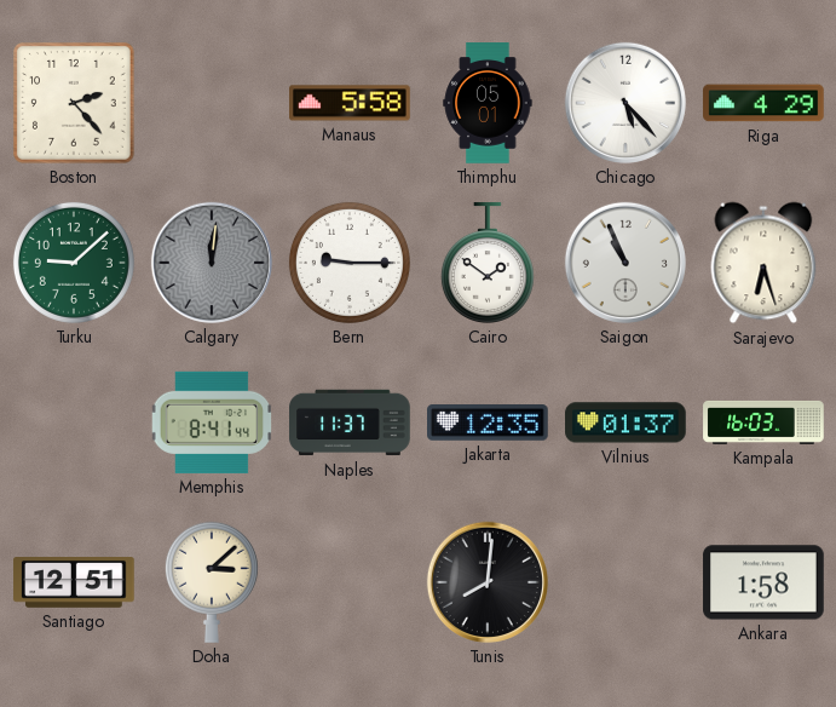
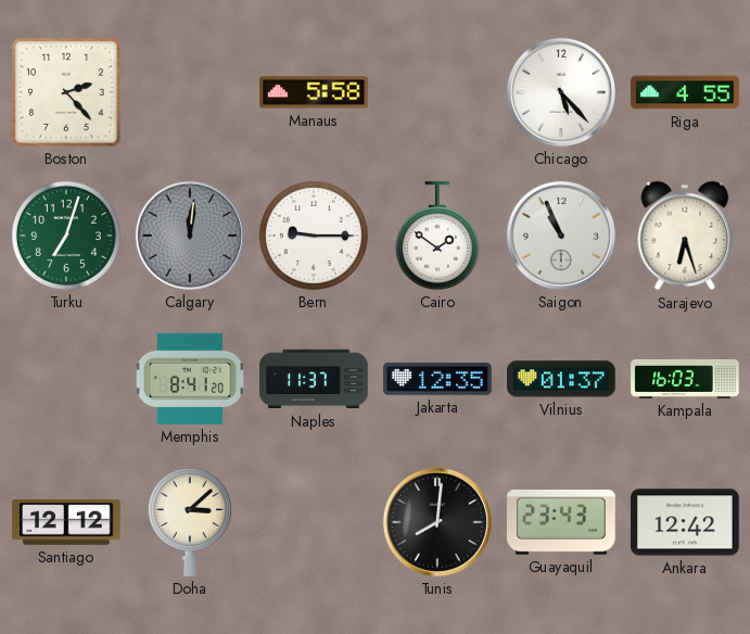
Thimphu: 05:01 -> none
Riga: 4:29 -> 4:55
Turku: 9:08 -> 7:03
Memphis: 8:41:44 -> 8:41:20
Santiago: 12:51 -> 12:12
Guayaquil: none -> 23:43
Ankara: 1:58 -> 12:42
